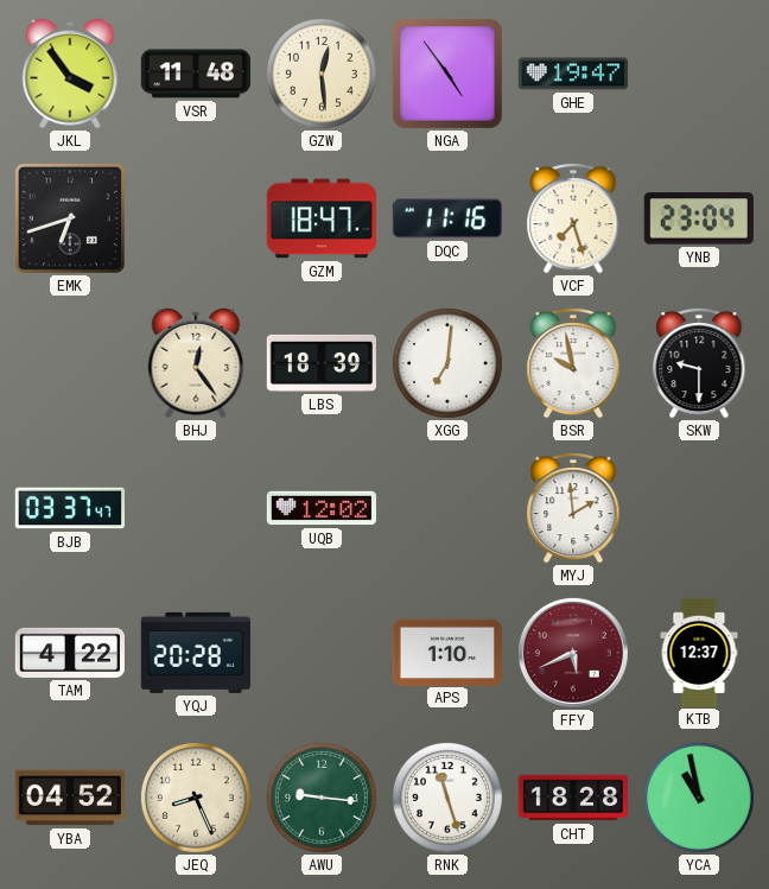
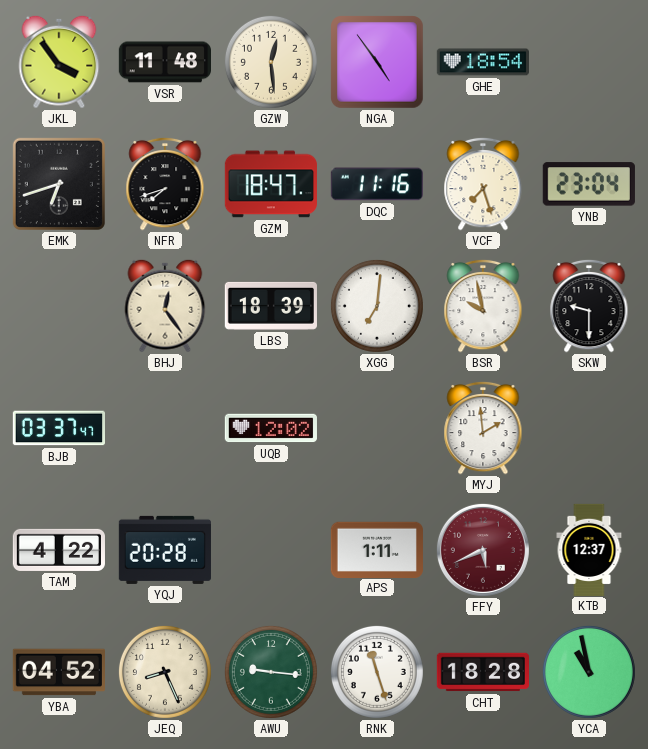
GHE: 19:47 -> 18:54
NFR: none -> 7:42
APS: 1:10 -> 1:11
